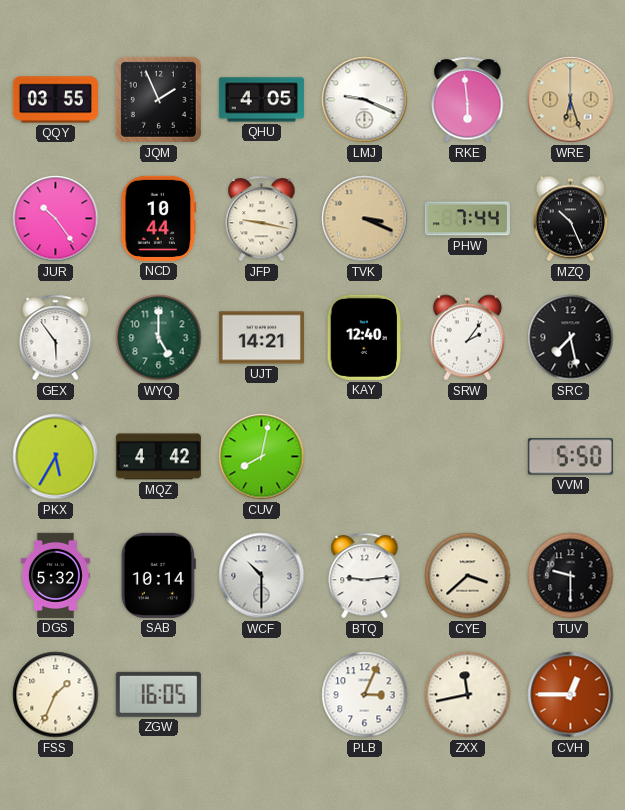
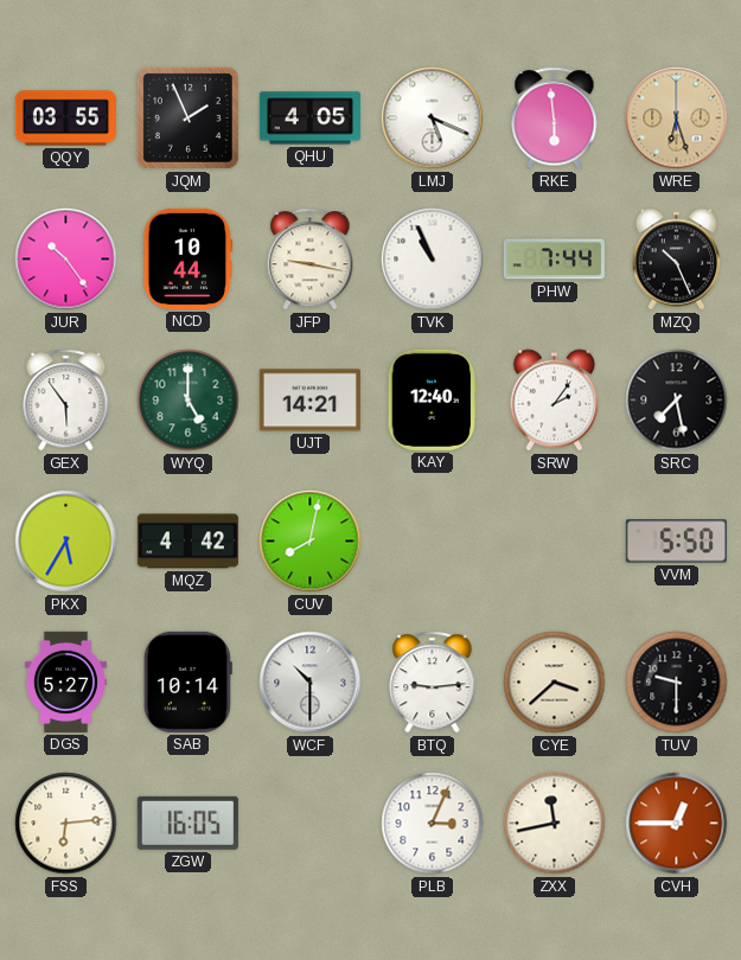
LMJ: 9:19 -> 5:19
TVK: 3:19 -> 10:56
TVK dial: champagne -> white
DGS: 5:32 -> 5:27
FSS: 1:34 -> 6:14
